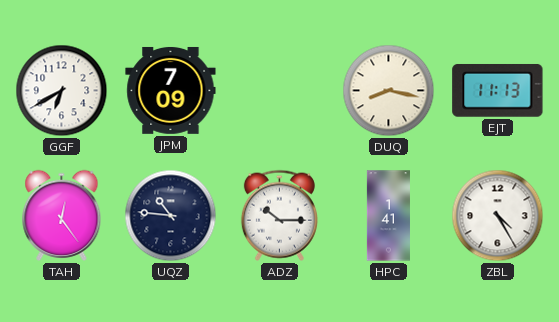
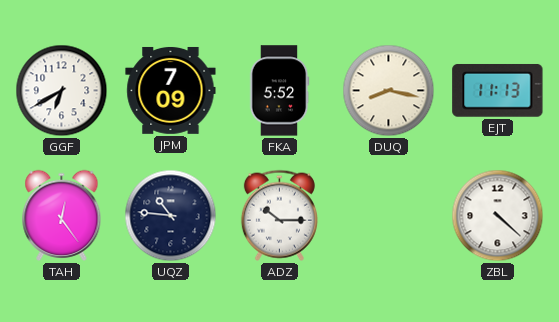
FKA: none -> 5:52
HPC: 1:41 -> none
ZBL: 4:25 -> 4:22
